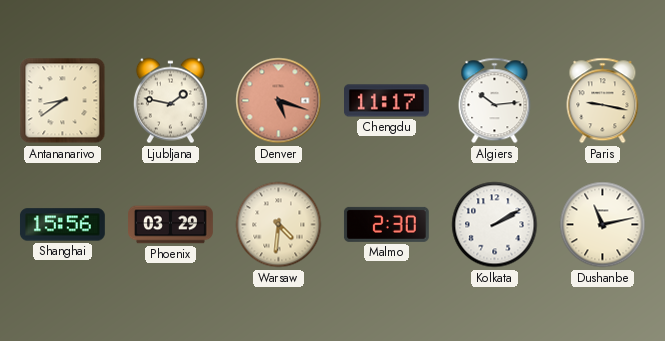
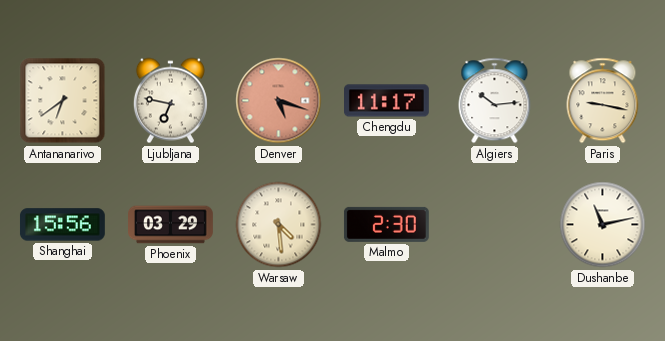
Antananarivo: 8:39 -> 6:39
Ljubljana: 1:47 -> 6:47
Warsaw: 4:31 -> 4:29
Kolkata: 2:10 -> none
